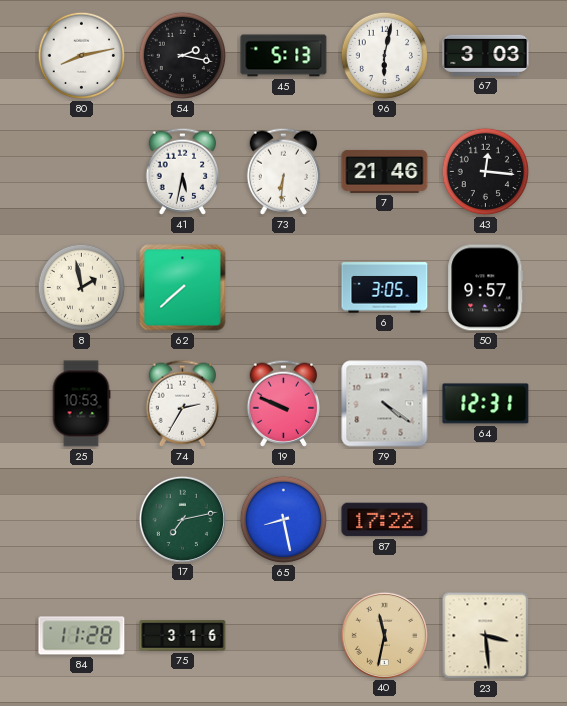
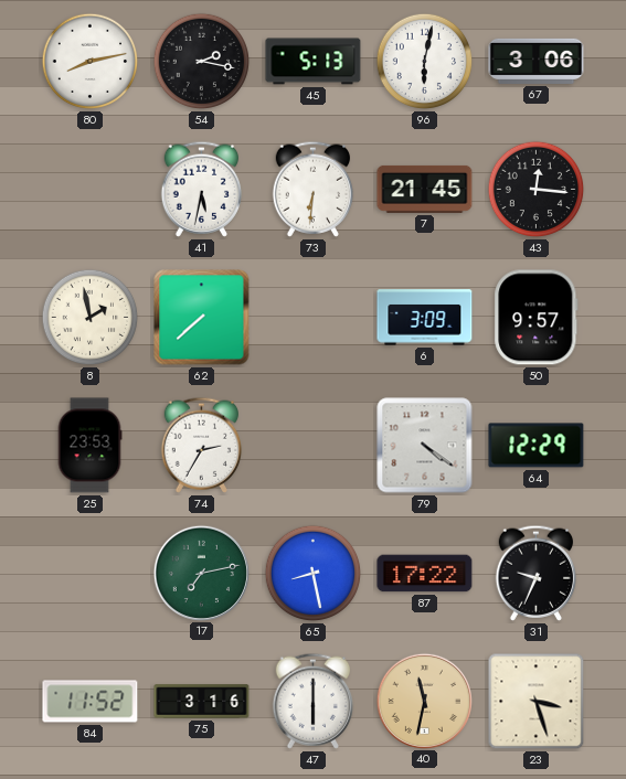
67: 3:03 -> 3:06
7: 21:46 -> 21:45
6: 3:05 -> 3:09
25: 10:53 -> 23:53
19: 9:49 -> none
64: 12:31 -> 12:29
31: none -> 9:34
84: 11:28 -> 11:52
47: none -> 6:00
23: 3:29 -> 3:27
